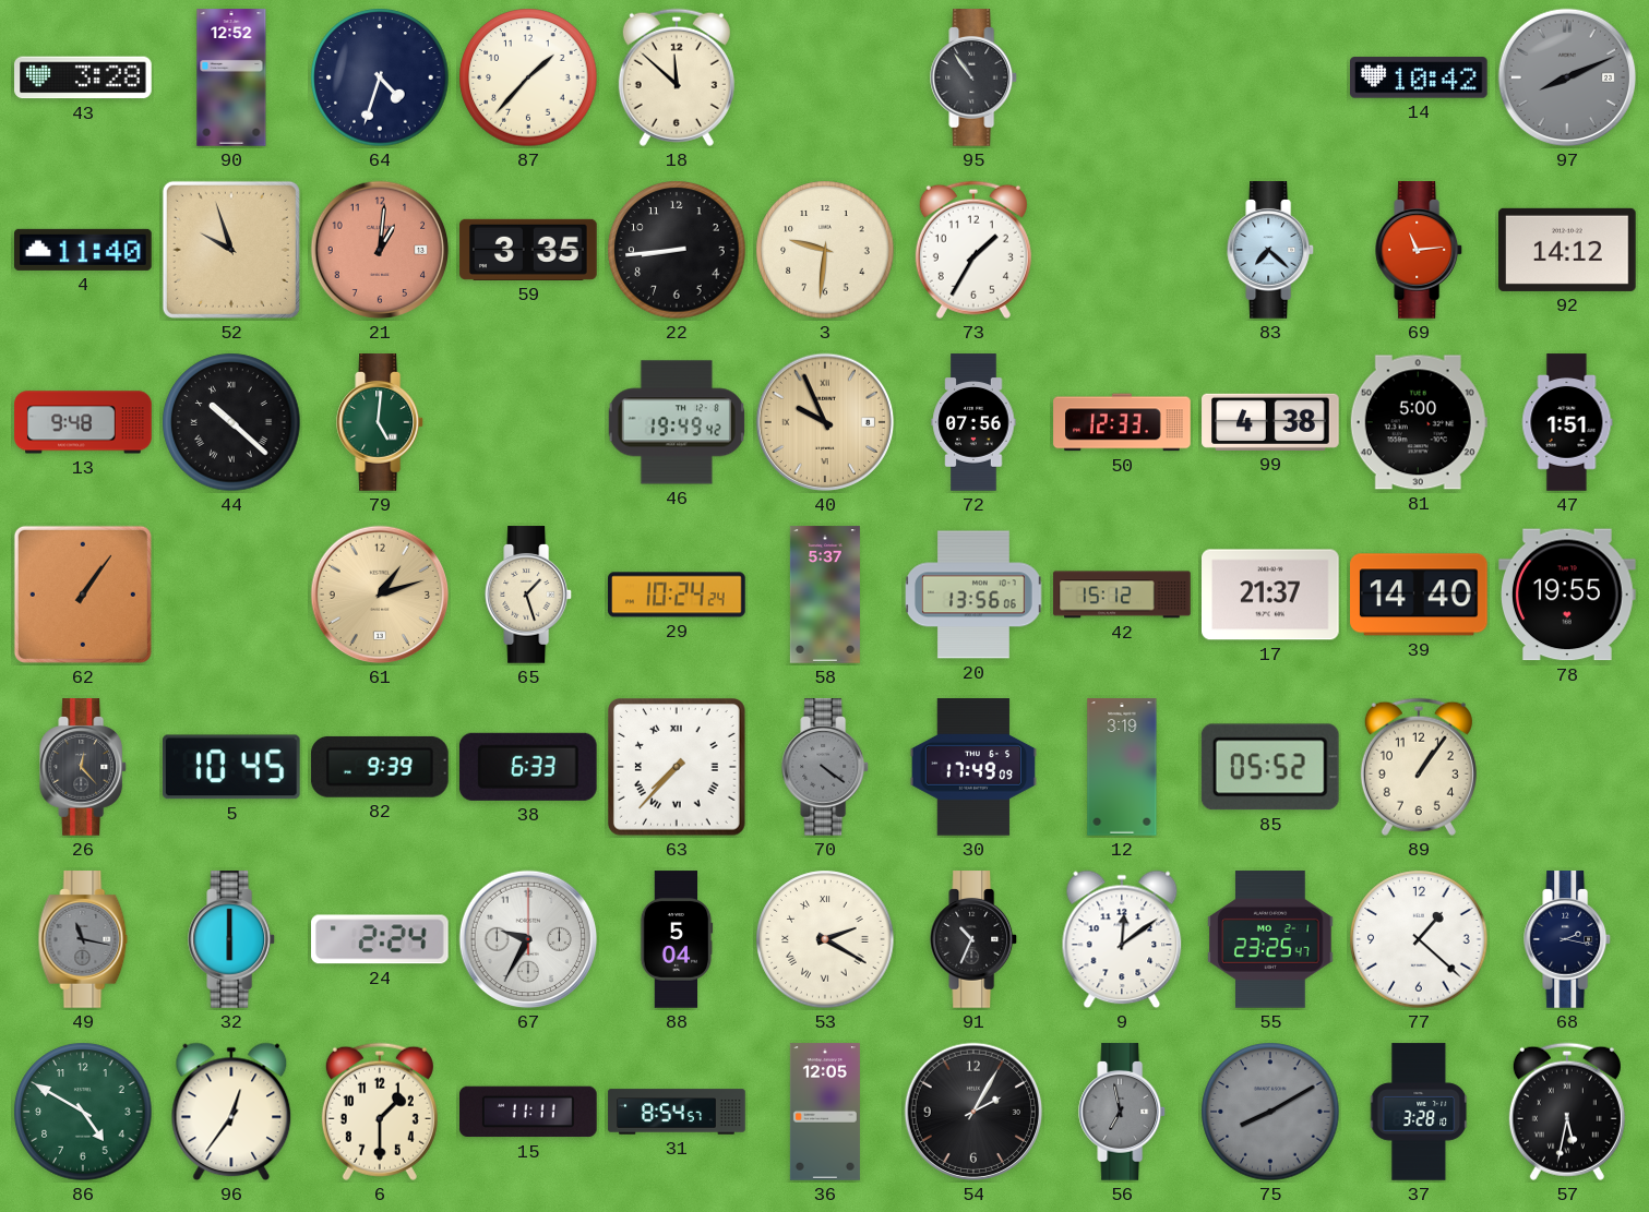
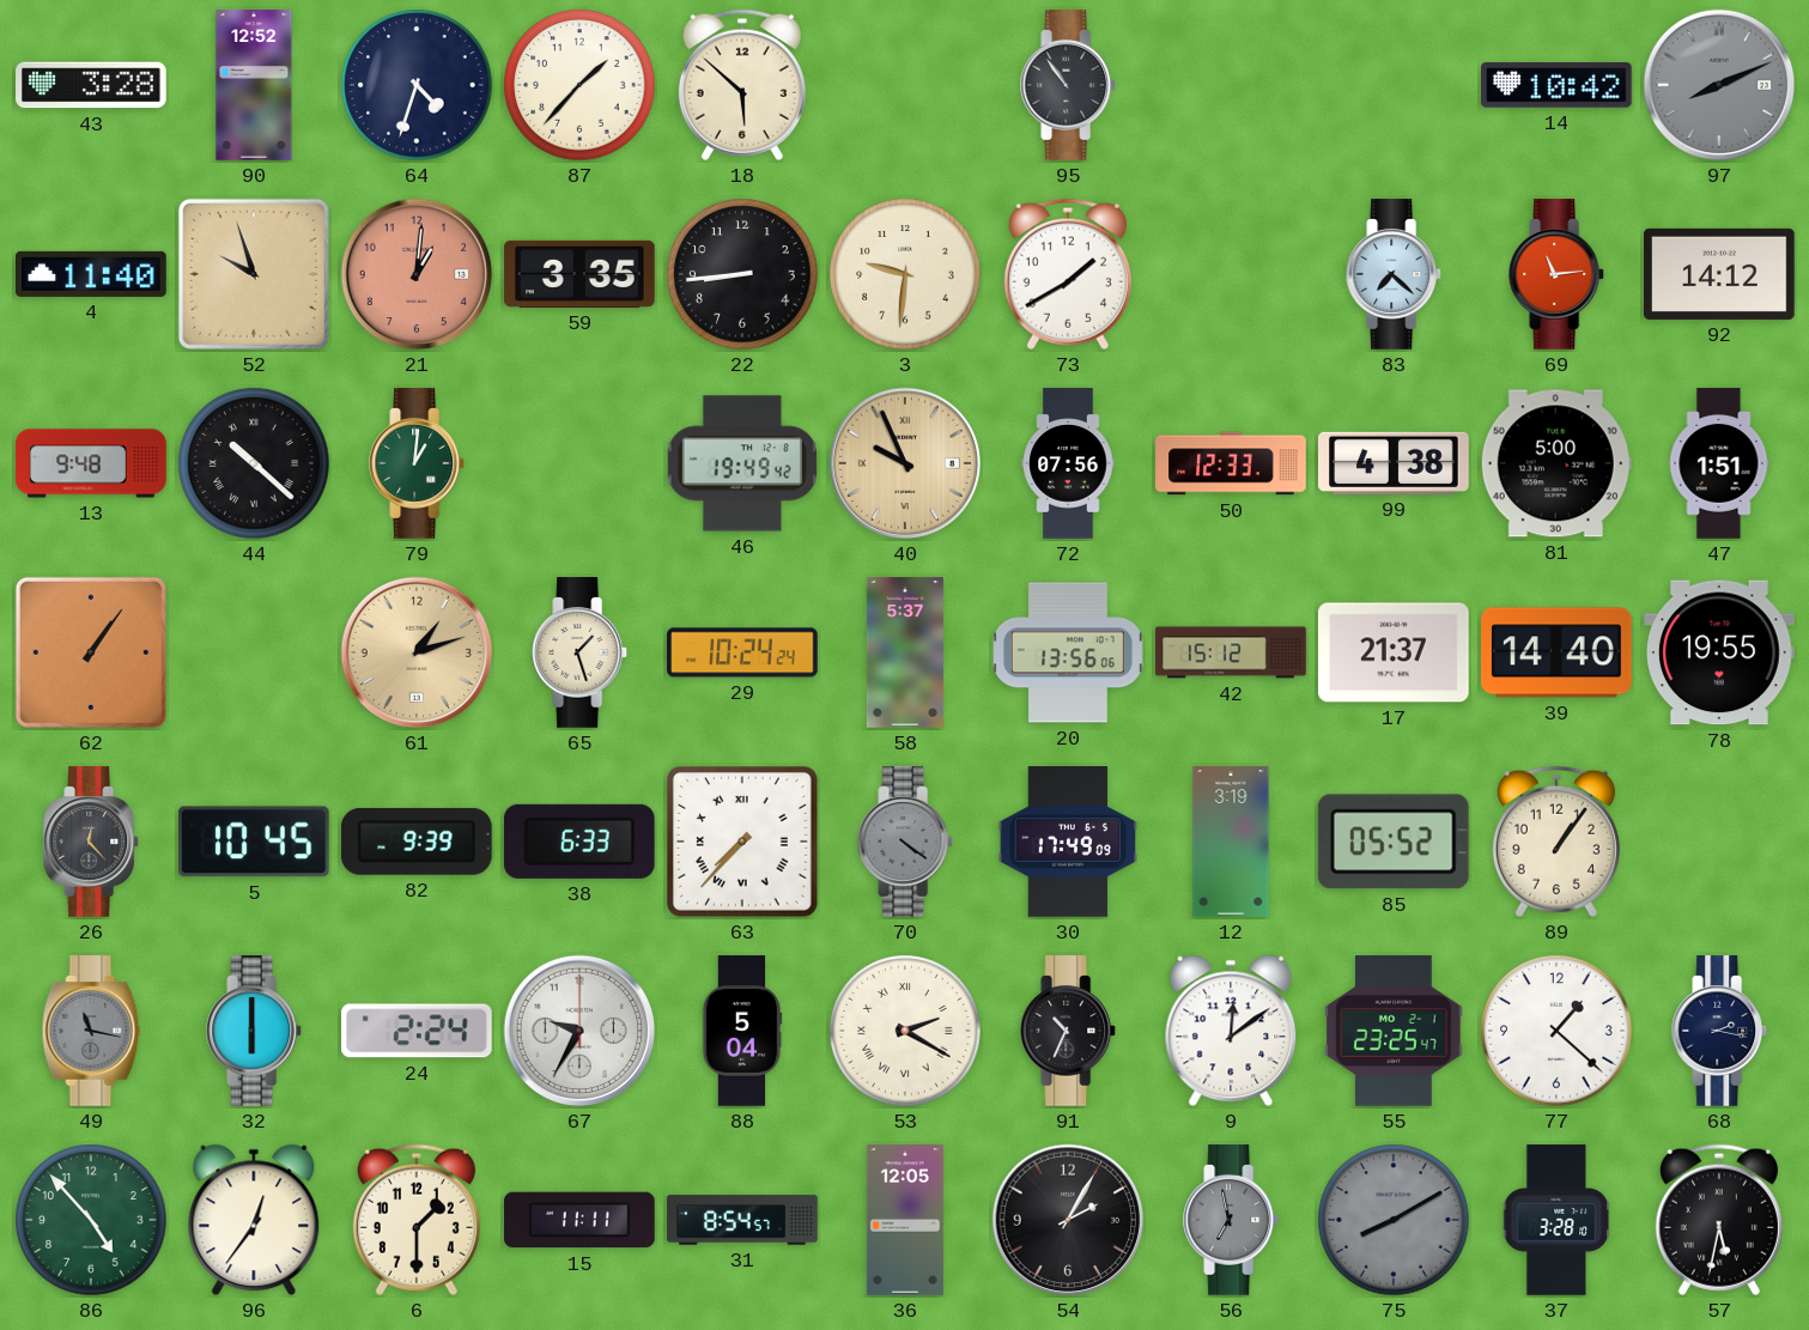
18: 11:52 -> 5:52
73: 1:35 -> 1:40
79: 5:01 -> 1:01
86: 4:50 -> 4:53
